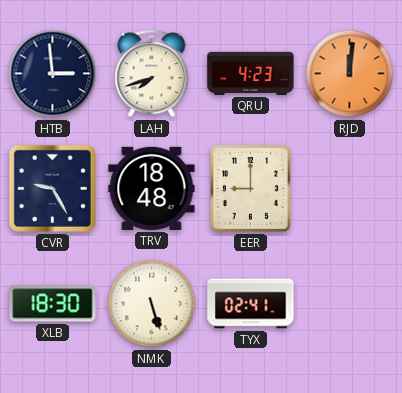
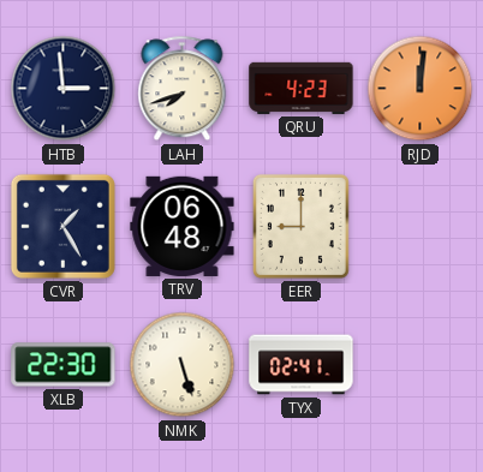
CVR: 9:25 -> 1:25
TRV: 18:48 -> 06:48
XLB: 18:30 -> 22:30
